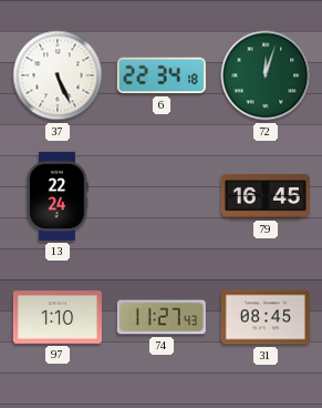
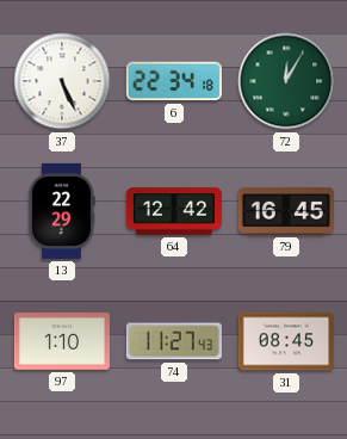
72: 12:03 -> 12:05
13: 22:24 -> 22:29
64: none -> 12:42
